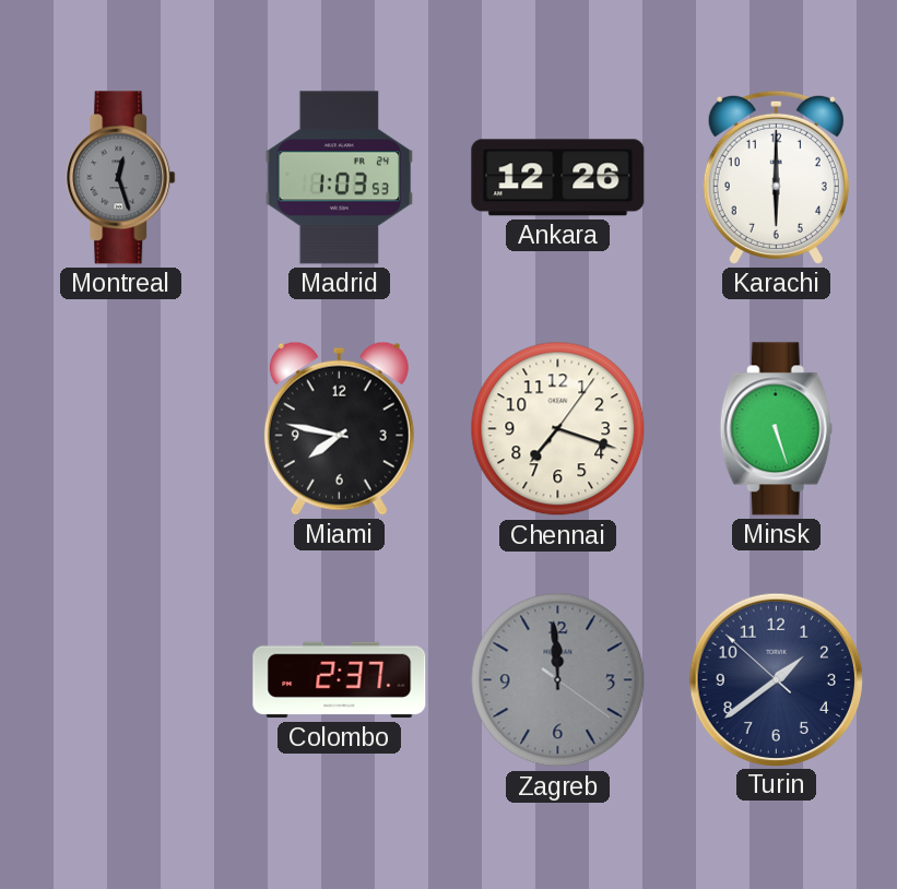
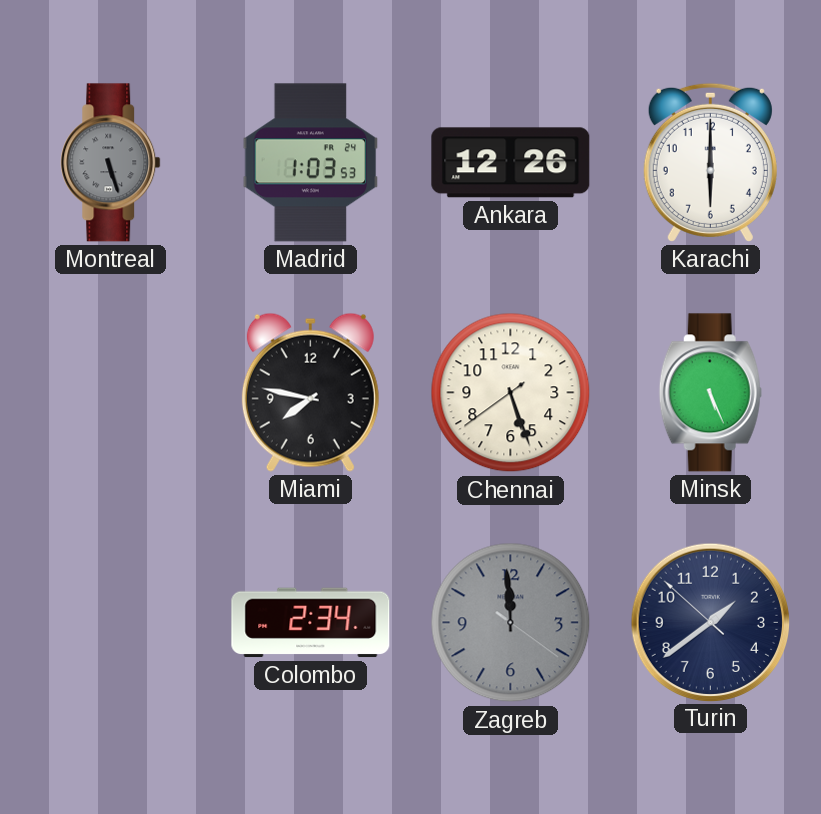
Montreal: 12:27 -> 5:27
Chennai: 7:18 -> 5:26
Minsk: 5:27 -> 5:26
Colombo: 2:37 -> 2:34
